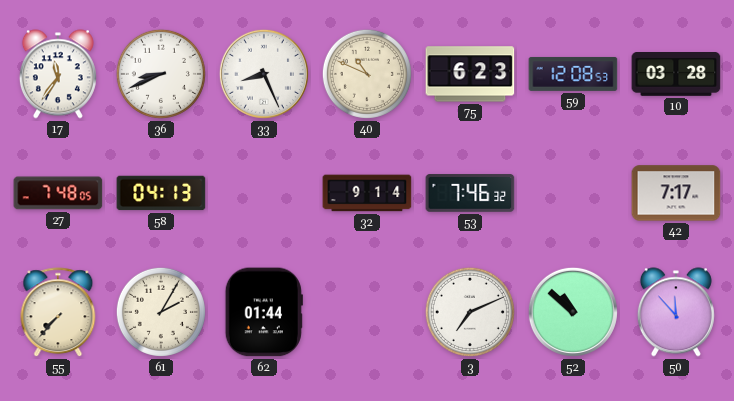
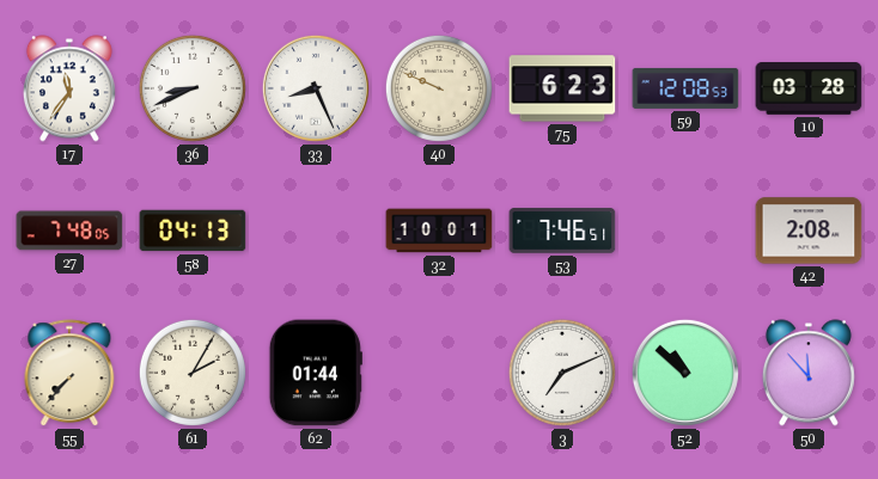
40: 10:49 -> 9:49
32: 9:14 -> 10:01
53: 7:46:32 -> 7:46:51
42: 7:17 -> 2:08
